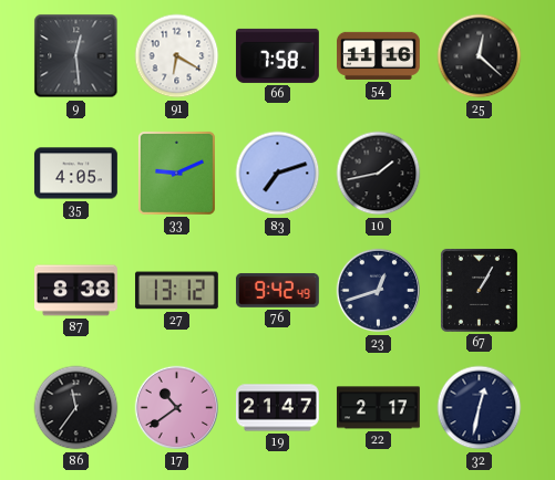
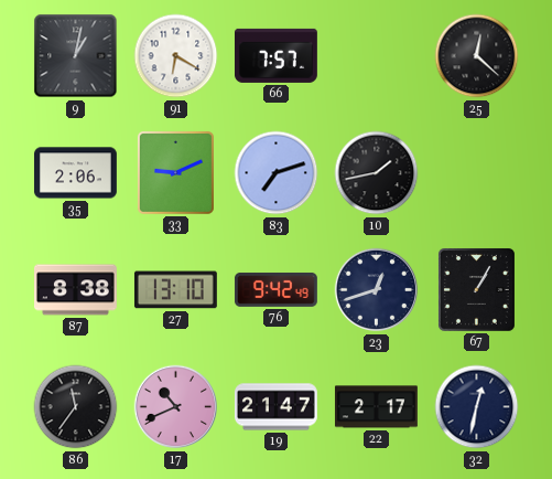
9: 12:29 -> 1:02
66: 7:58 -> 7:57
54: 11:16 -> none
35: 4:05 -> 2:06
27: 13:12 -> 13:10
17: 10:39 -> 10:41
